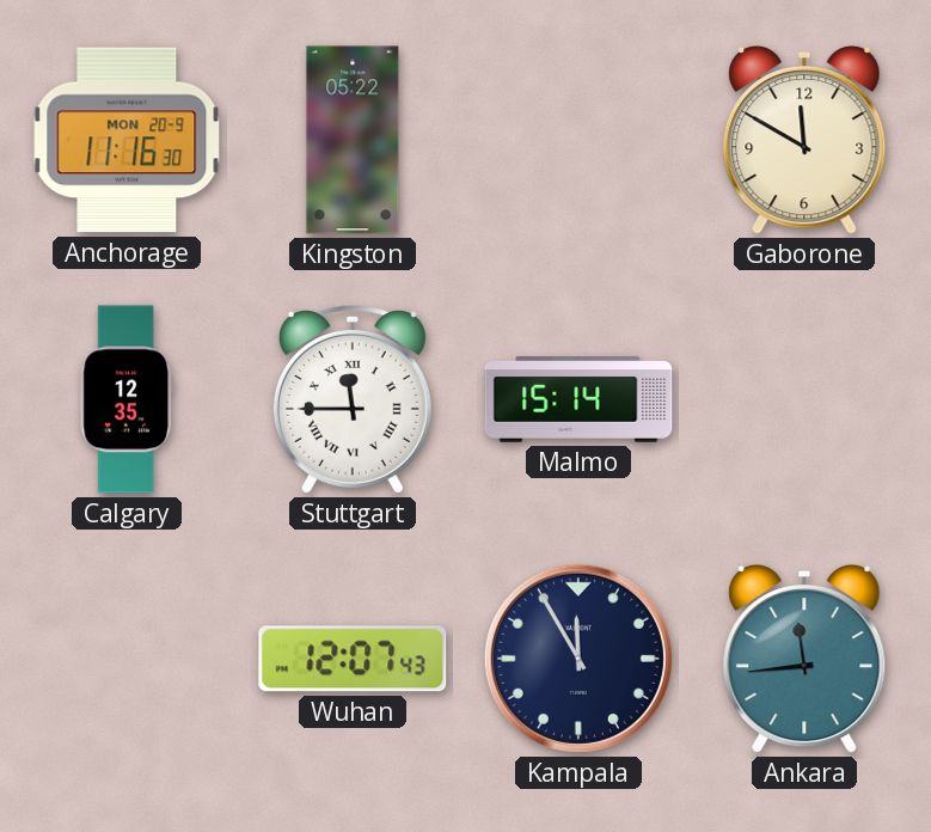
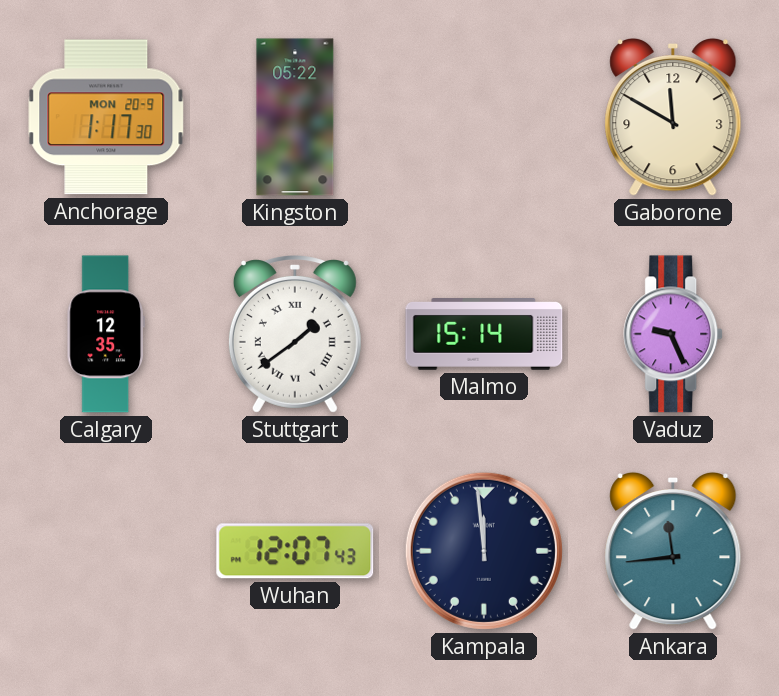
Anchorage: 11:16 -> 1:17
Stuttgart: 11:45 -> 1:39
Vaduz: none -> 9:26
Kampala: 11:55 -> 11:59
